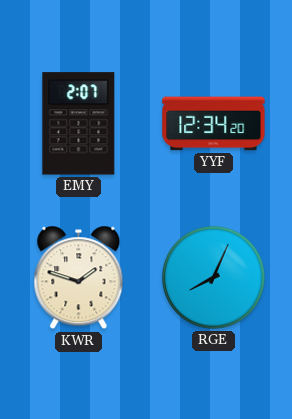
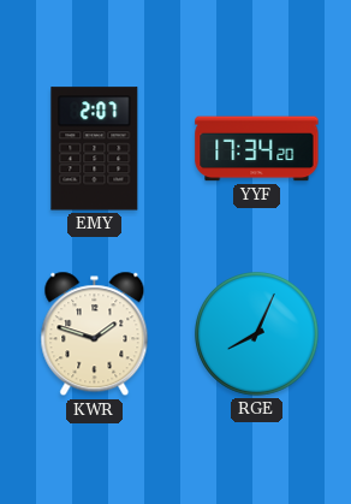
YYF: 12:34 -> 17:34
